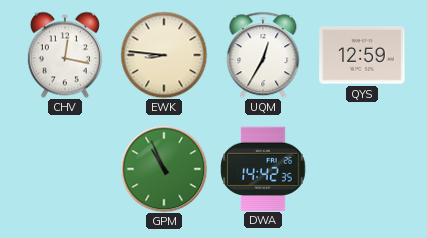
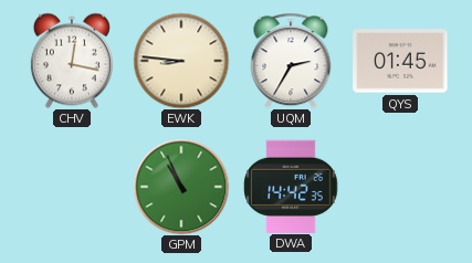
UQM: 12:35 -> 2:35
QYS: 12:59 -> 01:45
